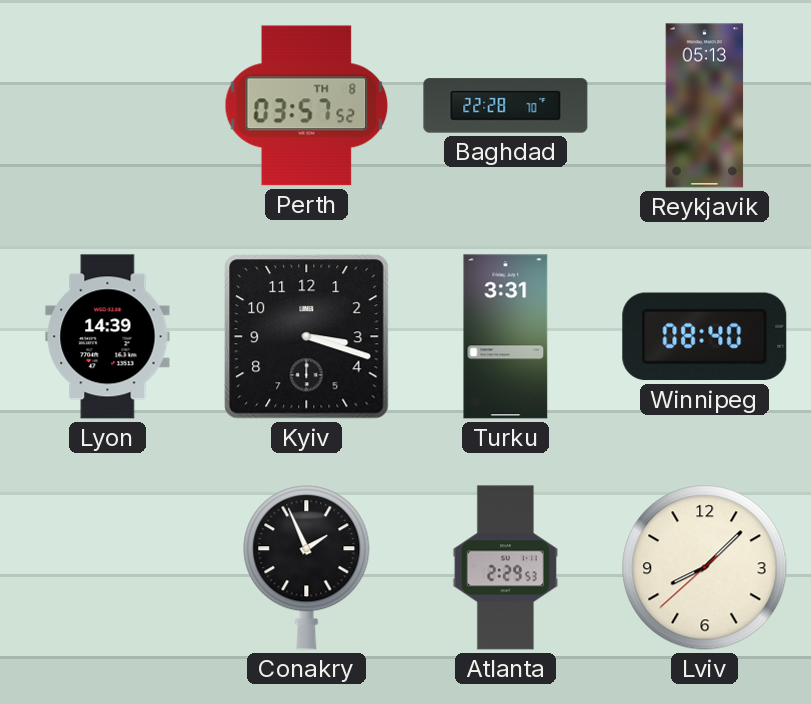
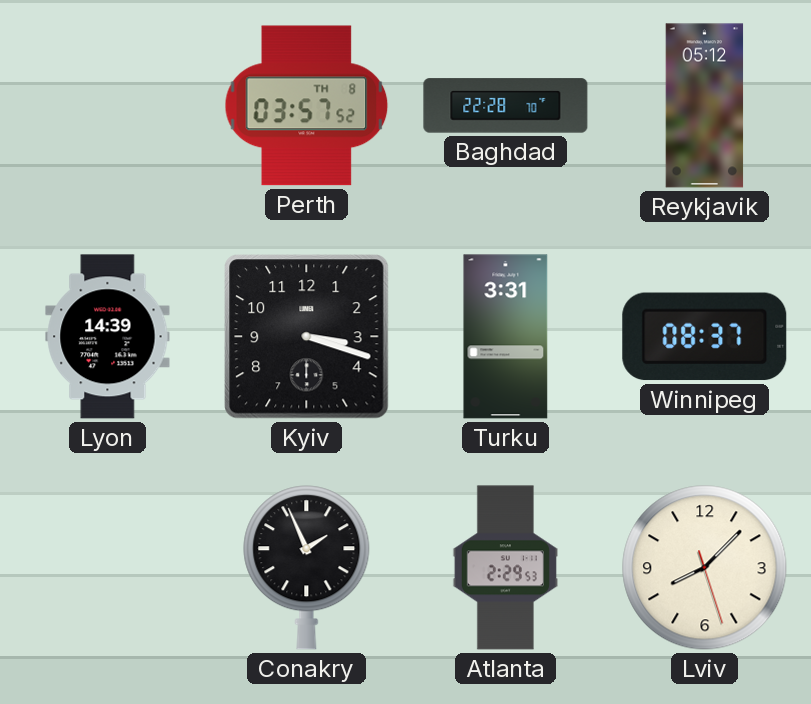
Reykjavik: 05:13 -> 05:12
Winnipeg: 08:40 -> 08:37
Lviv: 8:07:38 -> 8:07:27
